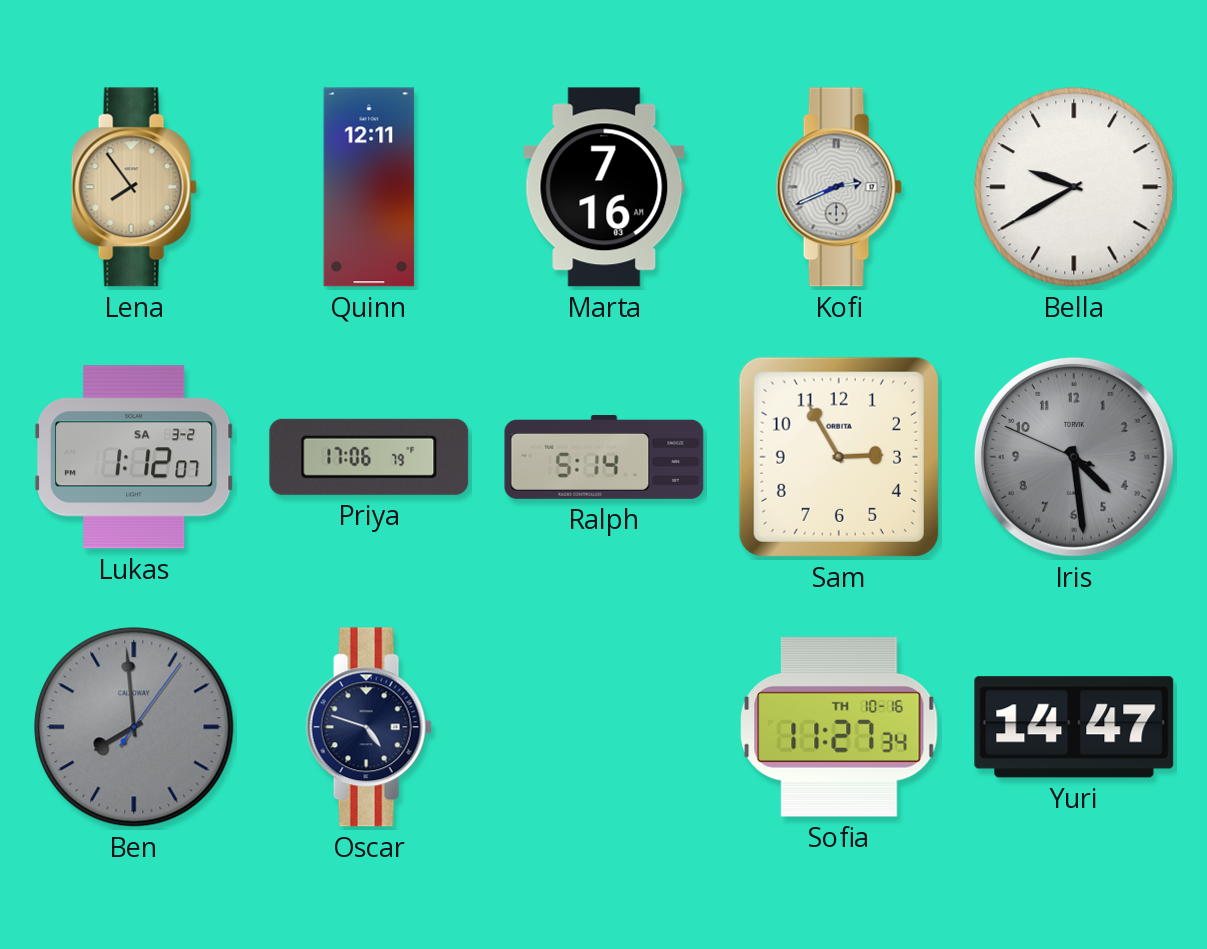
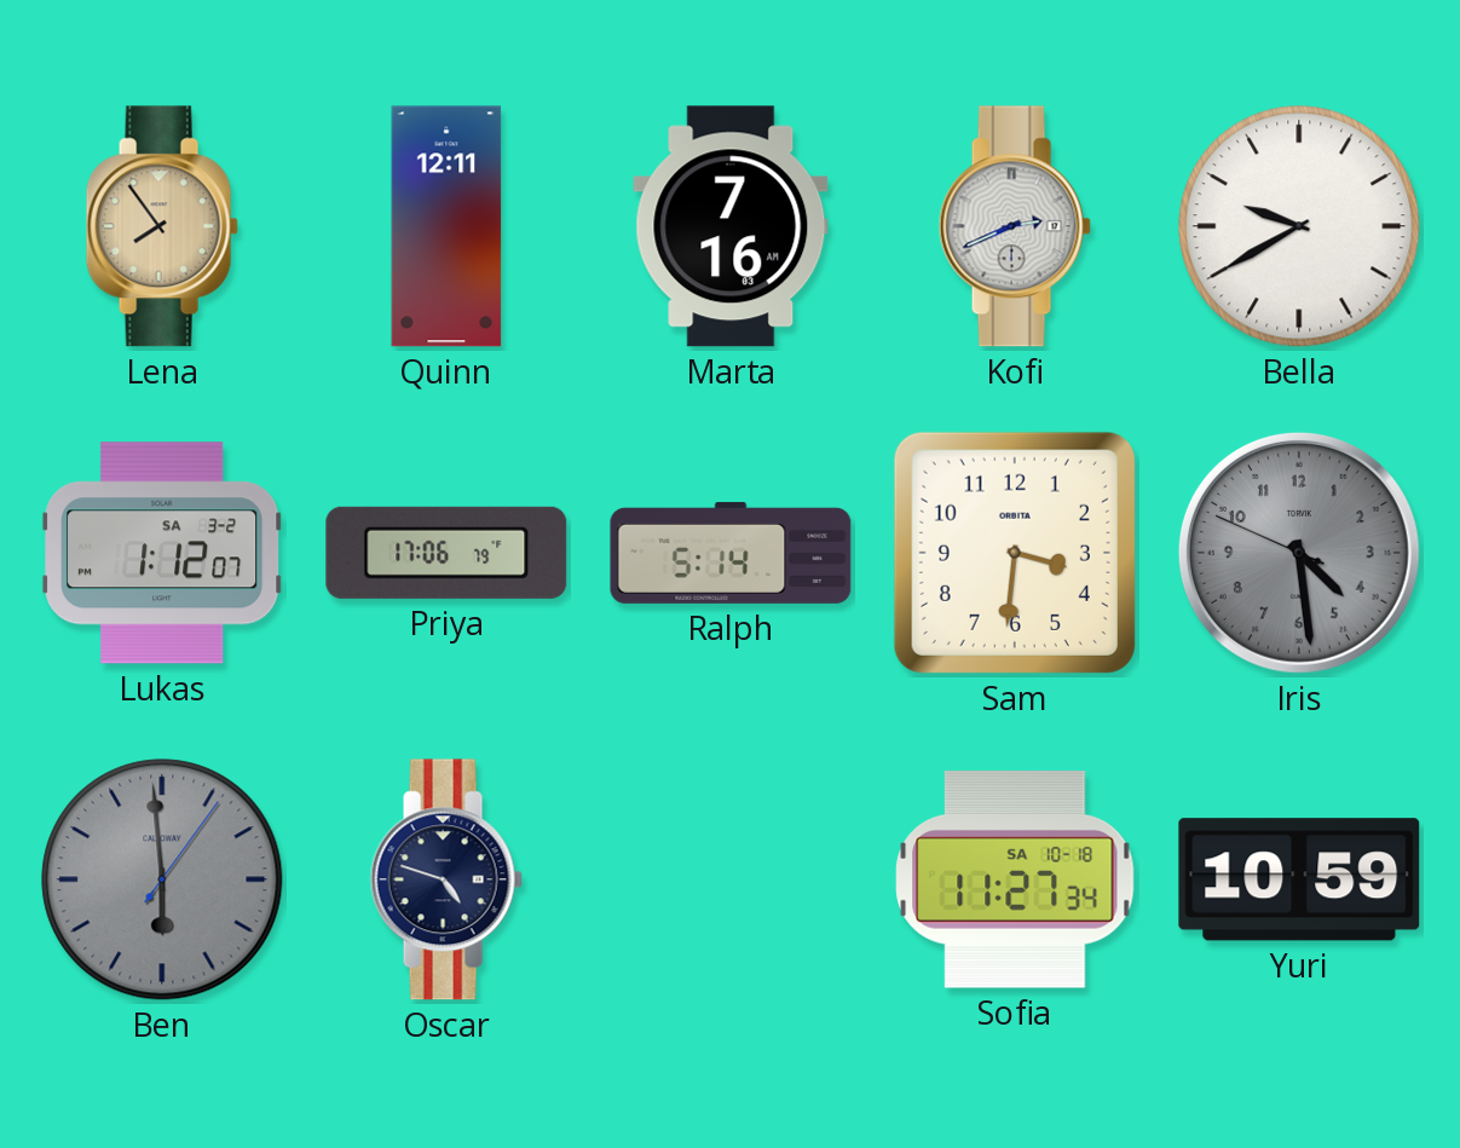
Sam: 2:55 -> 3:31
Ben: 7:59 -> 5:59
Sofia date: TH 10-16 -> SA 10-18
Yuri: 14:47 -> 10:59
